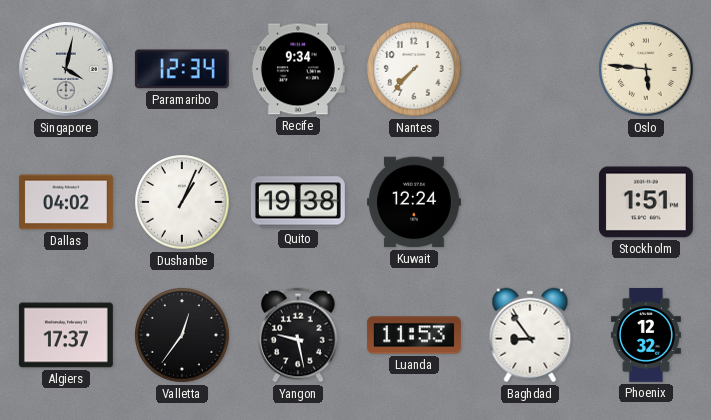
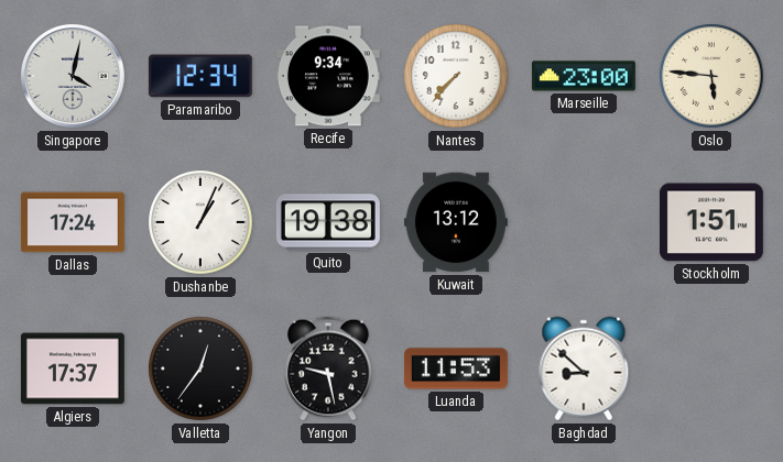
Marseille: none -> 23:00
Dallas: 04:02 -> 17:24
Kuwait: 12:24 -> 13:12
Baghdad: 8:54 -> 8:52
Phoenix: 12:32 -> none
